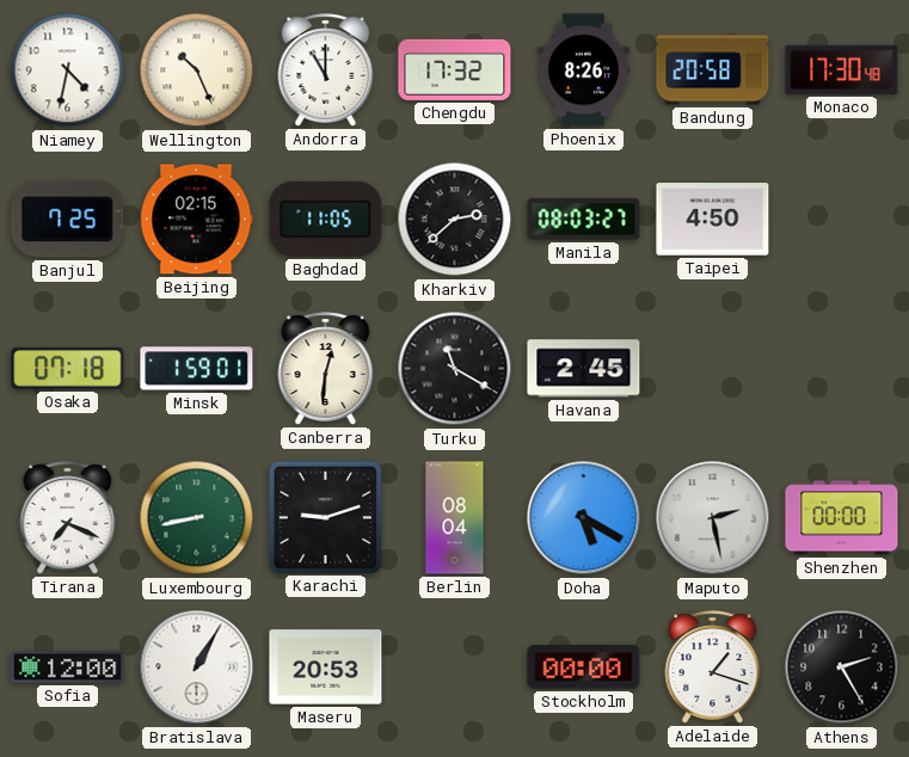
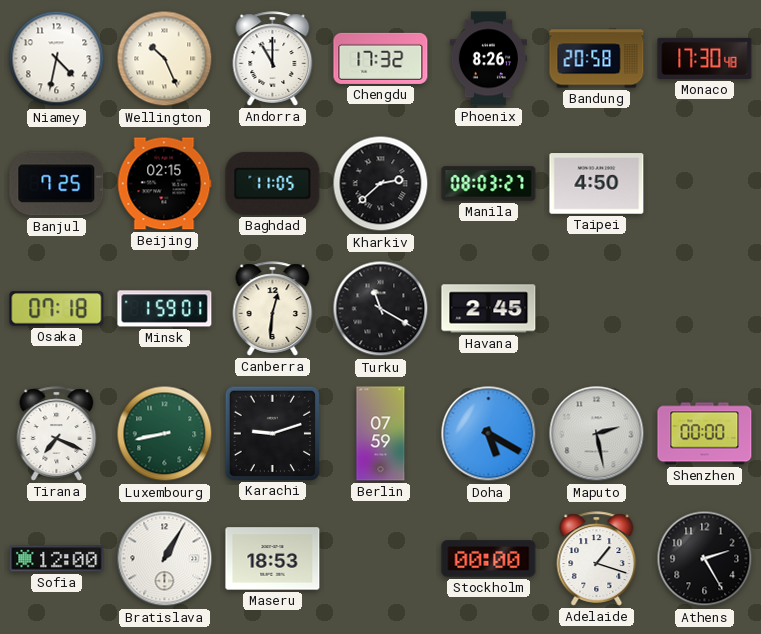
Berlin: 08:04 -> 07:59
Maseru: 20:53 -> 18:53
